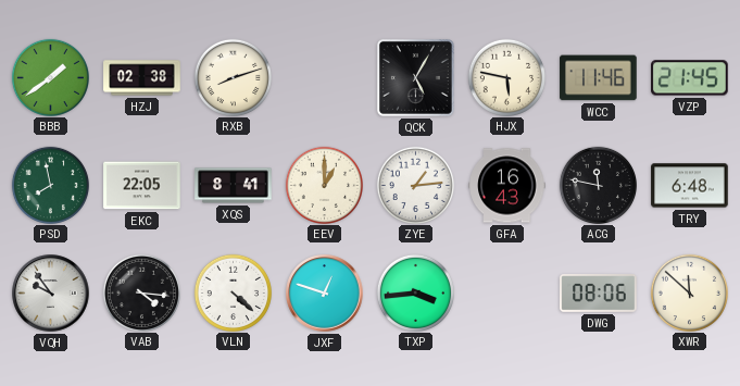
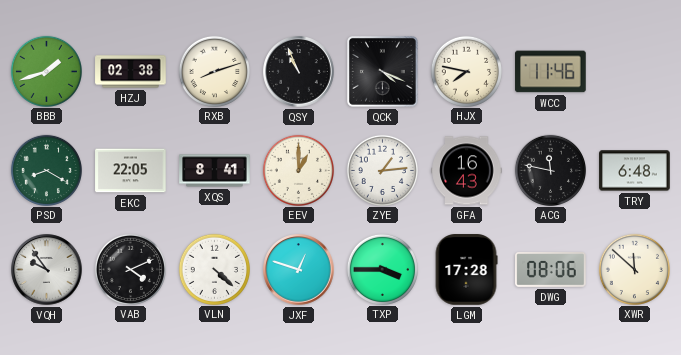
BBB: 1:39 -> 1:42
QSY: none -> 10:56
QCK: 5:05 -> 4:19
HJX: 5:47 -> 7:47
VZP: 21:45 -> none
PSD: 7:58 -> 8:20
VAB: 4:16 -> 4:11
TXP: 3:44 -> 3:45
LGM: none -> 17:28
